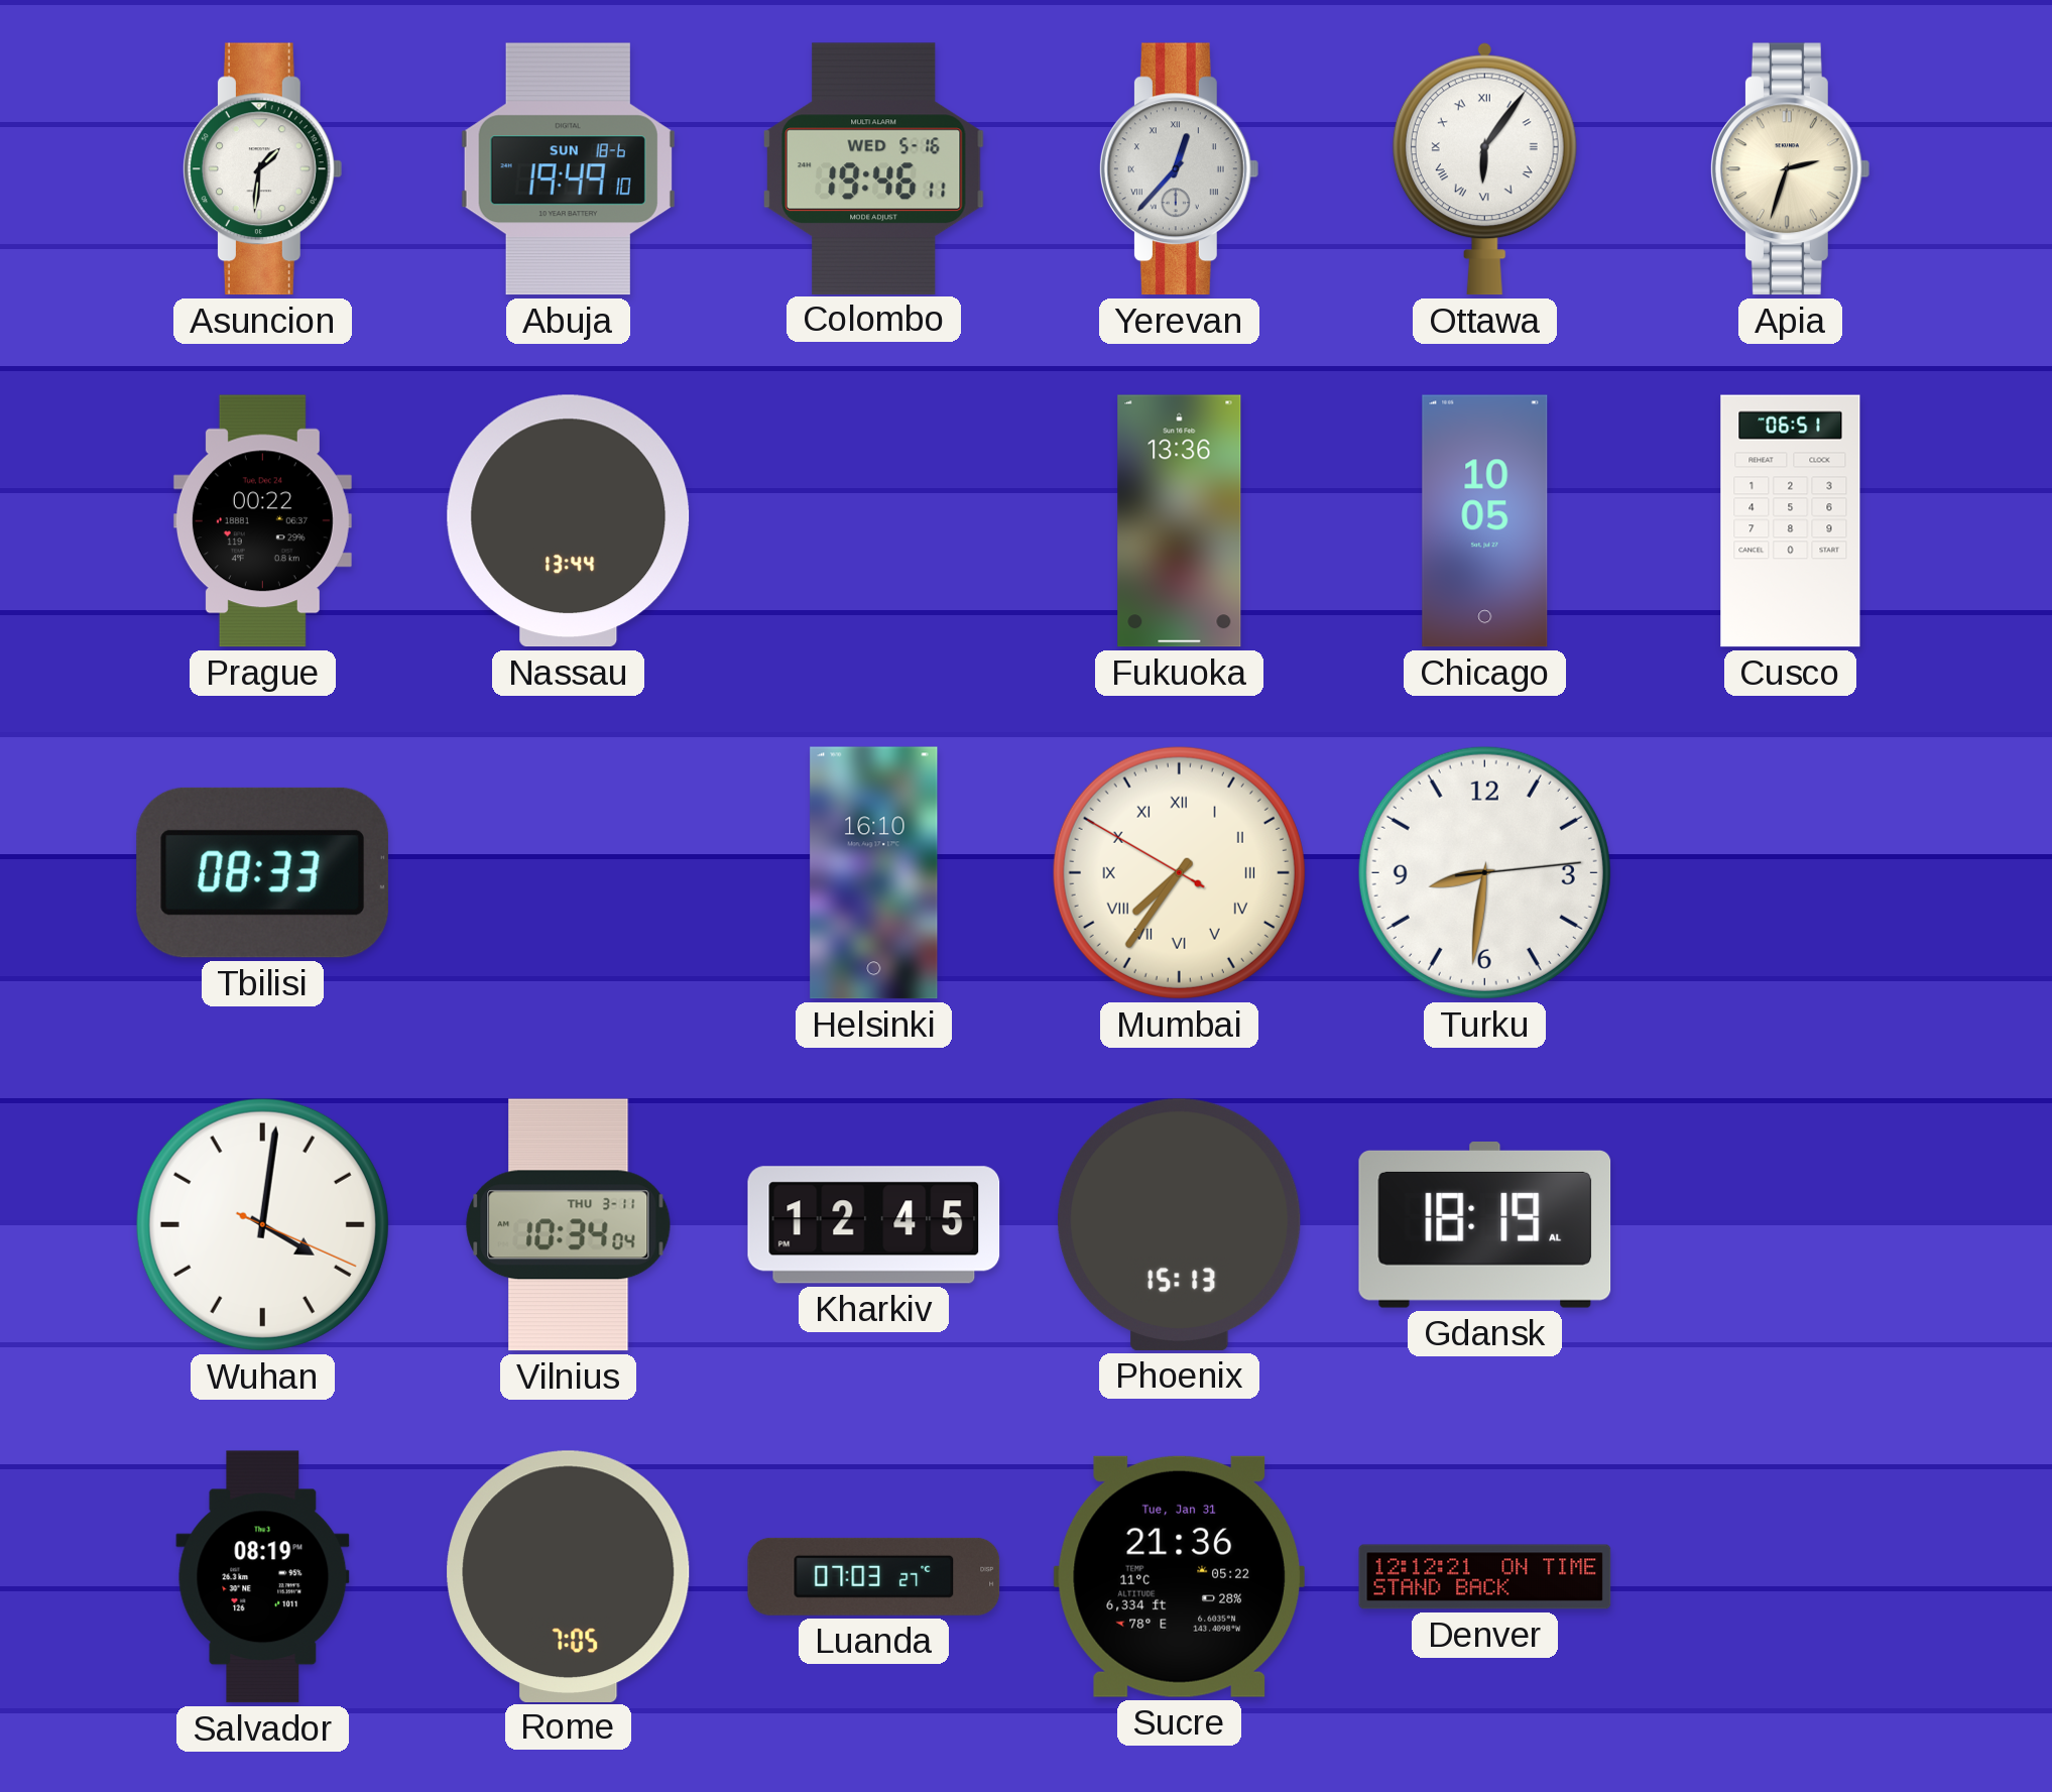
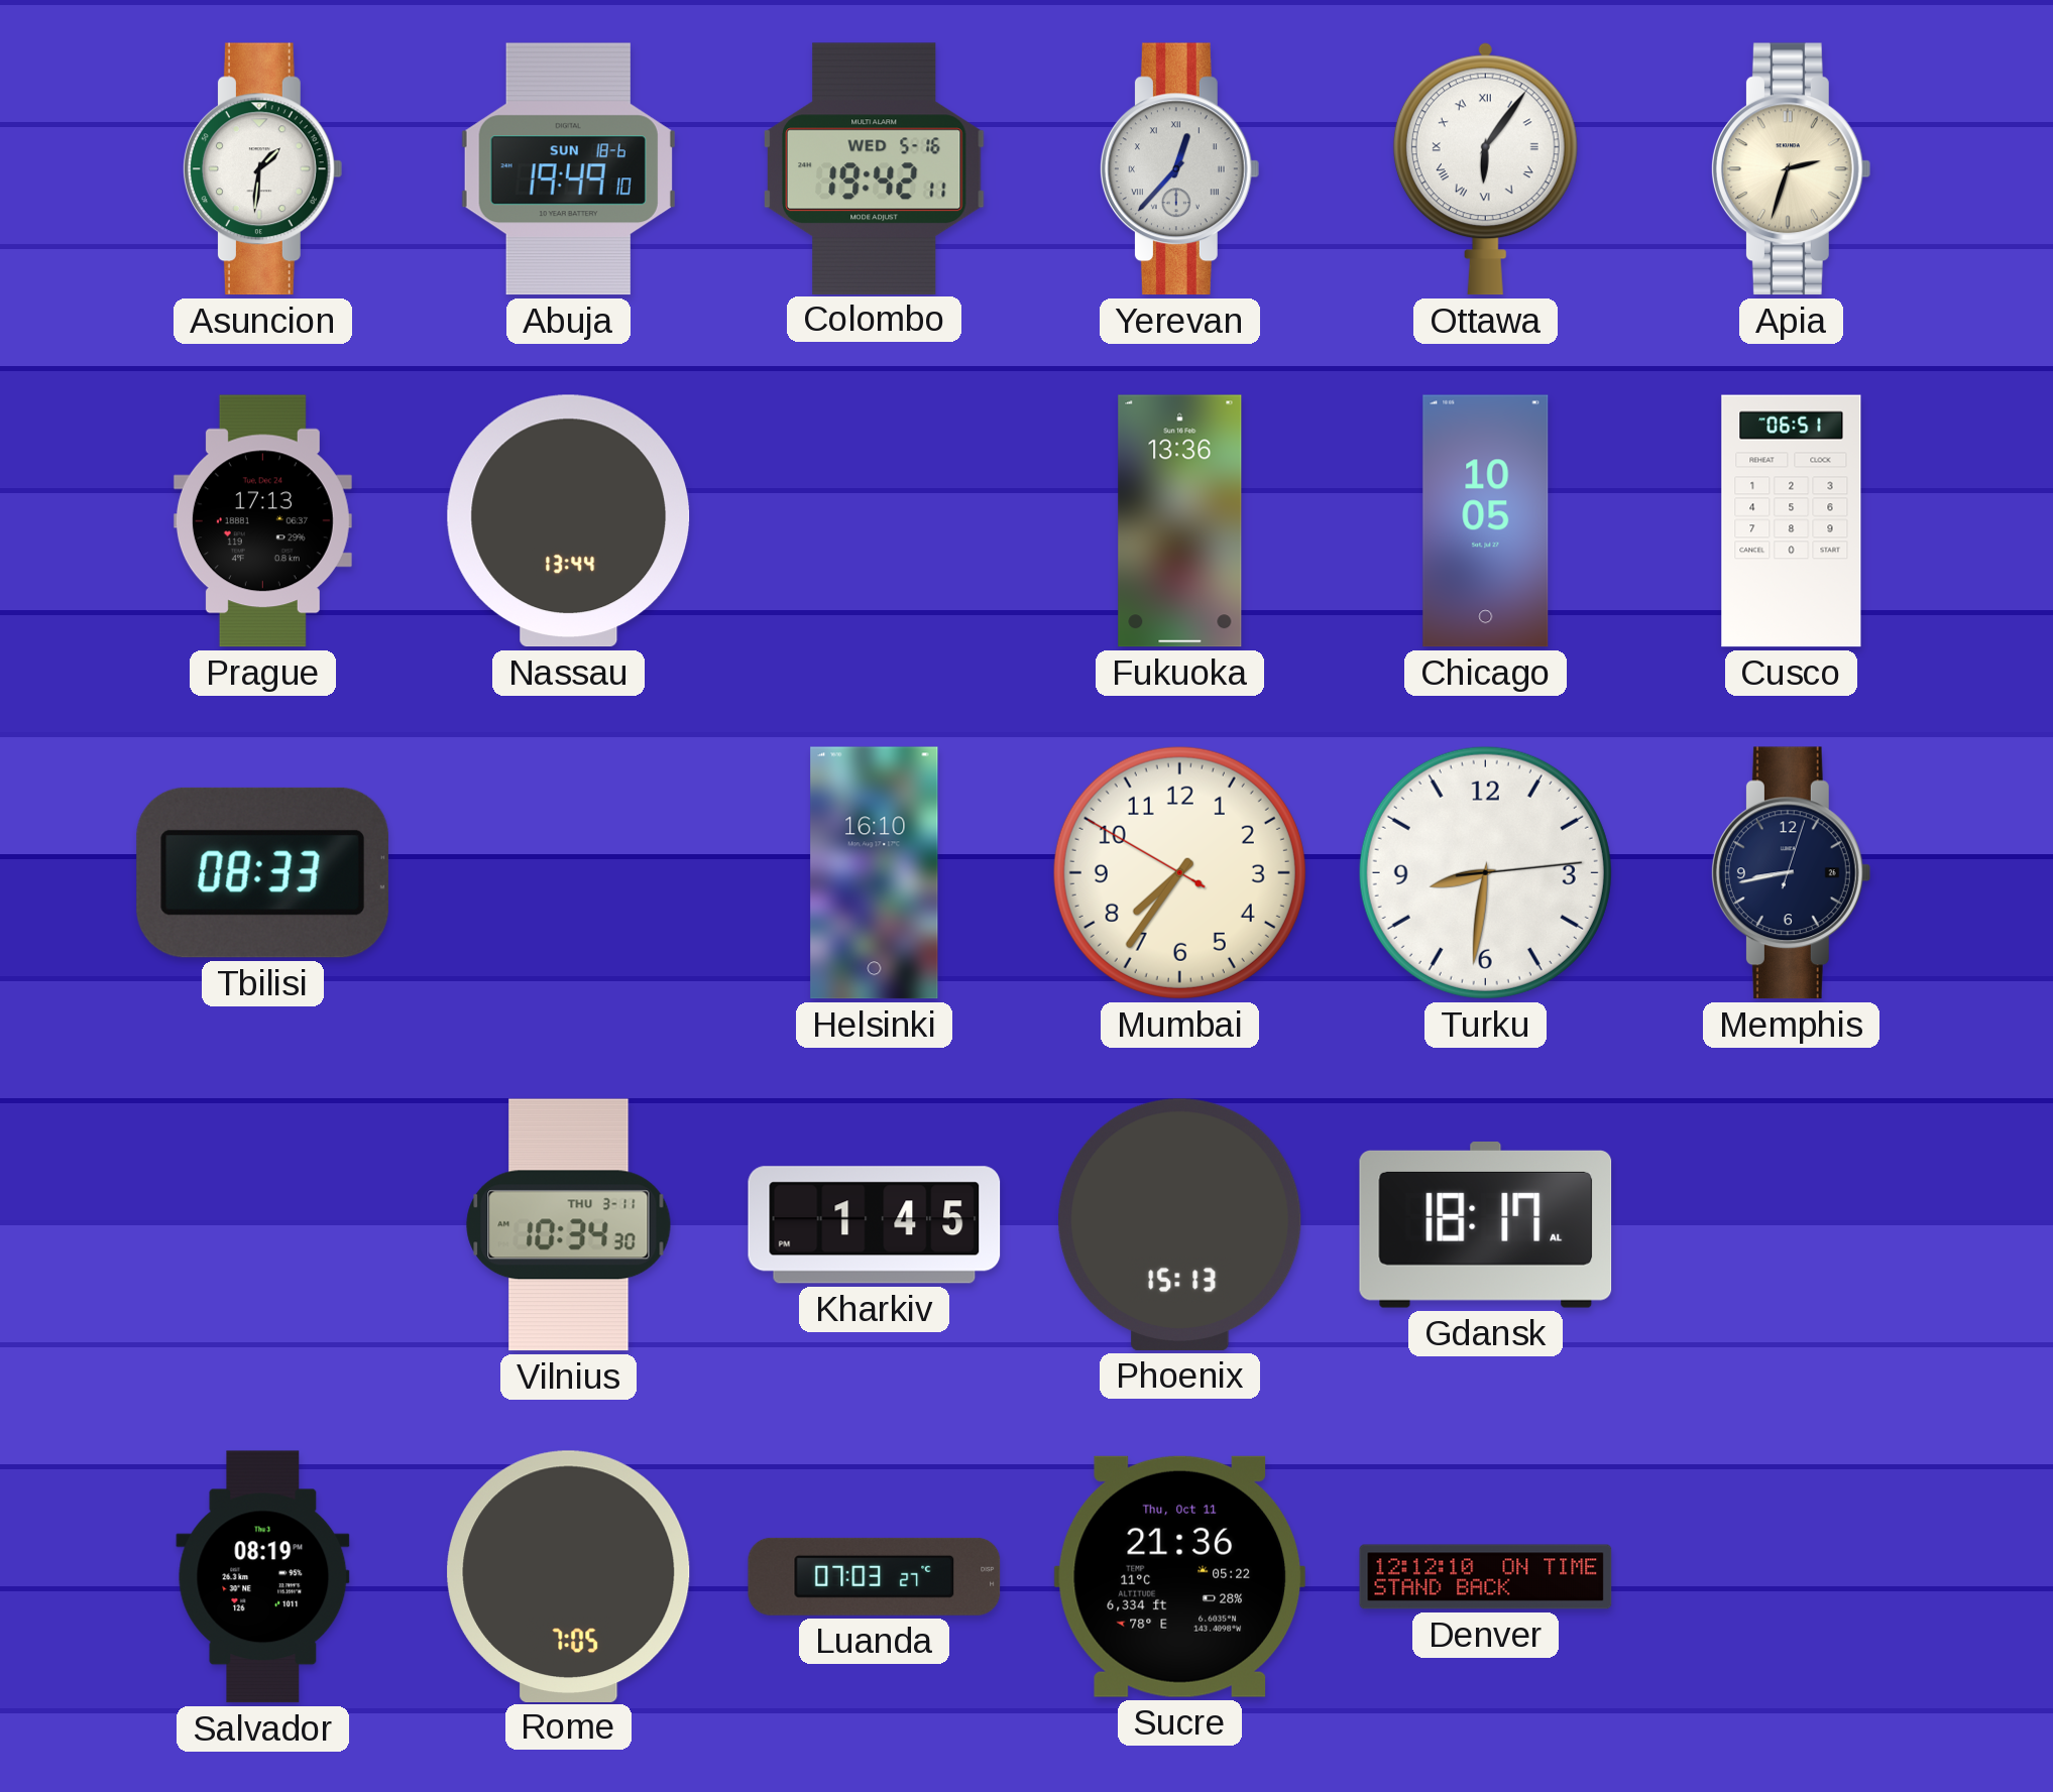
Colombo: 19:46 -> 19:42
Prague: 00:22 -> 17:13
Mumbai numerals: Roman -> Arabic
Memphis: none -> 8:43
Wuhan: 4:01 -> none
Vilnius: 10:34:04 -> 10:34:30
Kharkiv: 12:45 -> 1:45
Gdansk: 18:19 -> 18:17
Sucre date: Tue, Jan 31 -> Thu, Oct 11
Denver: 12:12:21 -> 12:12:10
